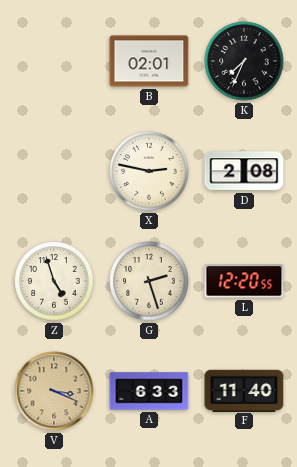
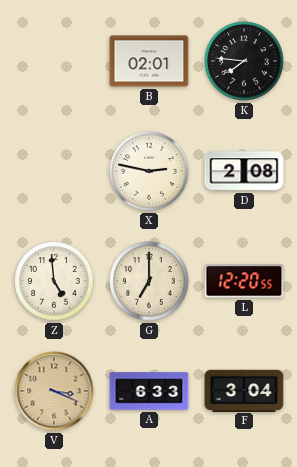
K: 7:34 -> 7:46
Z: 4:57 -> 4:59
G: 2:27 -> 7:00
F: 11:40 -> 3:04
